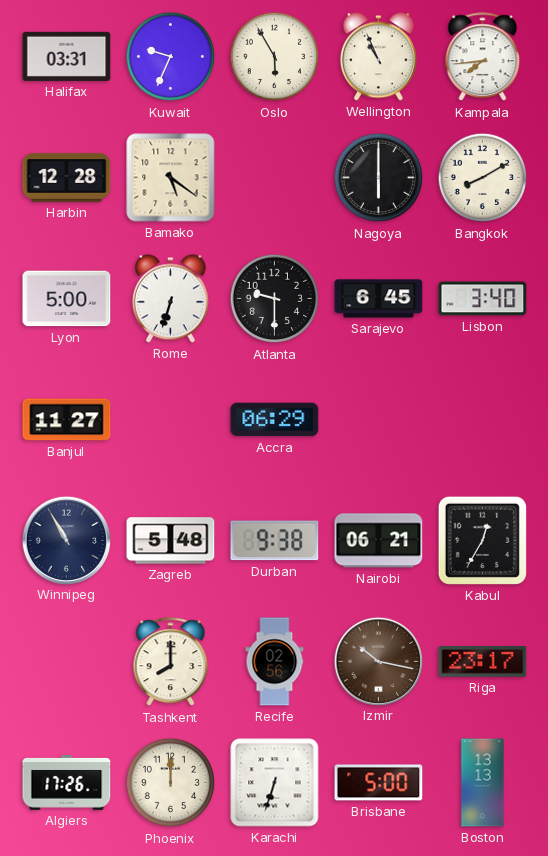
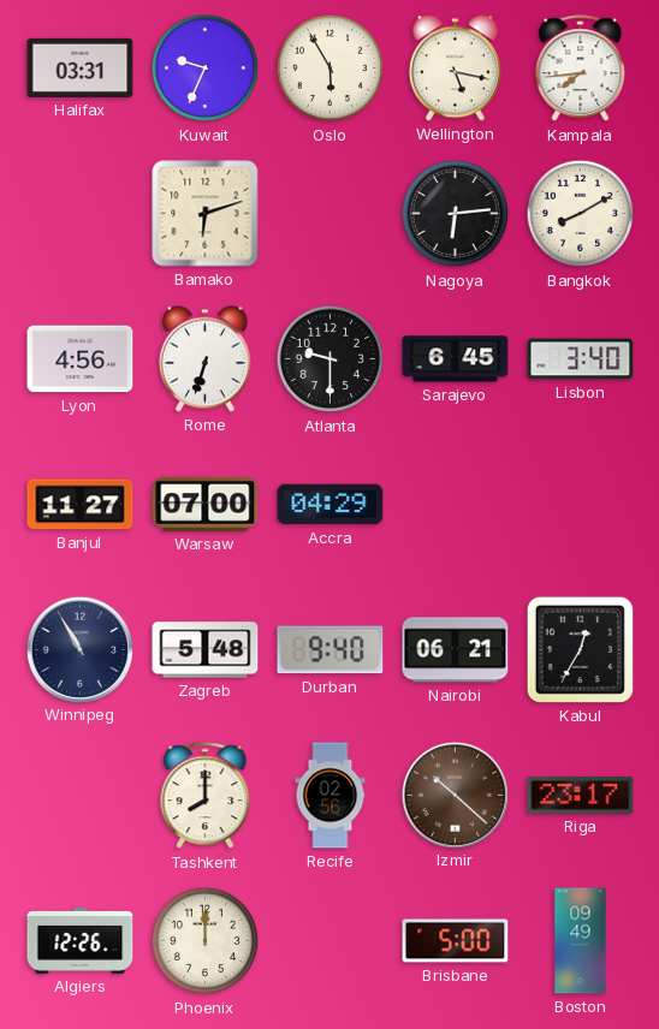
Wellington: 10:56 -> 5:17
Harbin: 12:28 -> none
Bamako: 5:21 -> 6:12
Nagoya: 6:00 -> 6:14
Lyon: 5:00 -> 4:56
Warsaw: none -> 07:00
Accra: 06:29 -> 04:29
Durban: 9:38 -> 9:40
Izmir: 10:17 -> 10:22
Algiers: 17:26 -> 12:26
Karachi: 6:33 -> none
Boston: 13:13 -> 09:49
